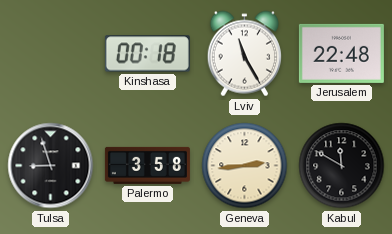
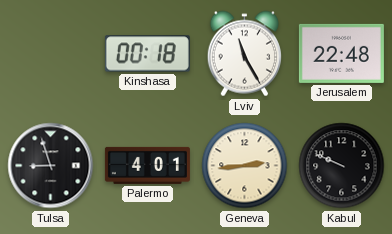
Palermo: 3:58 -> 4:01
Kabul: 11:50 -> 9:49
